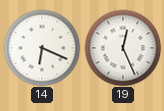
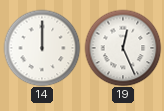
14: 6:19 -> 12:00
